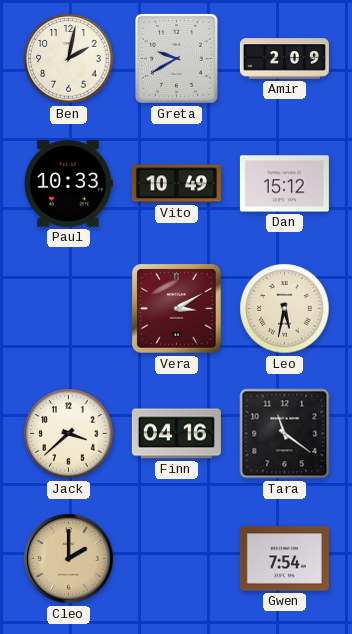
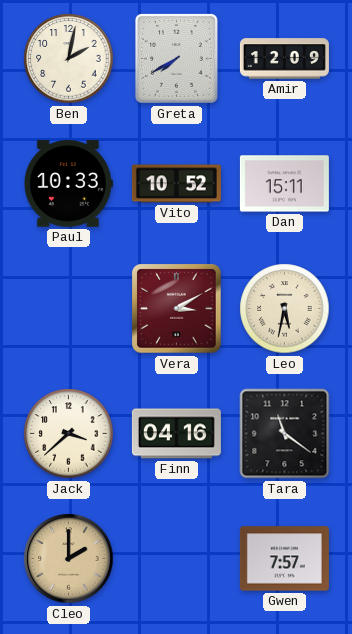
Greta: 9:40 -> 7:40
Amir: 2:09 -> 12:09
Vito: 10:49 -> 10:52
Dan: 15:12 -> 15:11
Gwen: 7:54 -> 7:57
